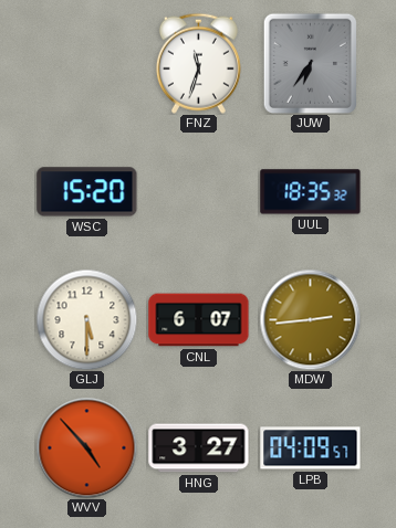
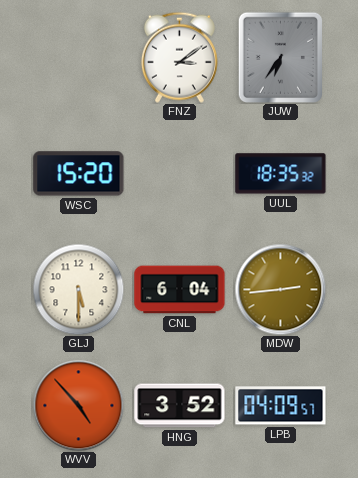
FNZ: 11:33 -> 3:09
CNL: 6:07 -> 6:04
HNG: 3:27 -> 3:52
